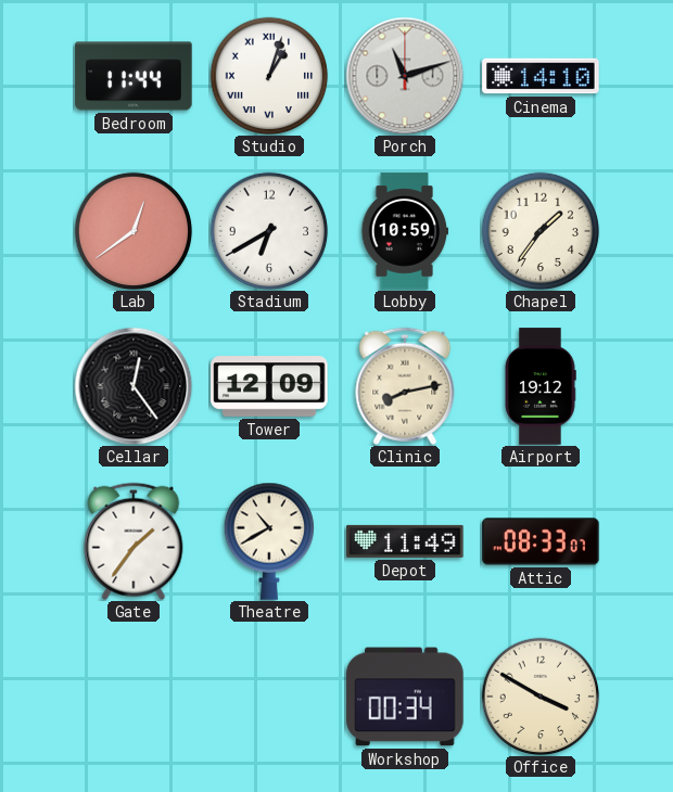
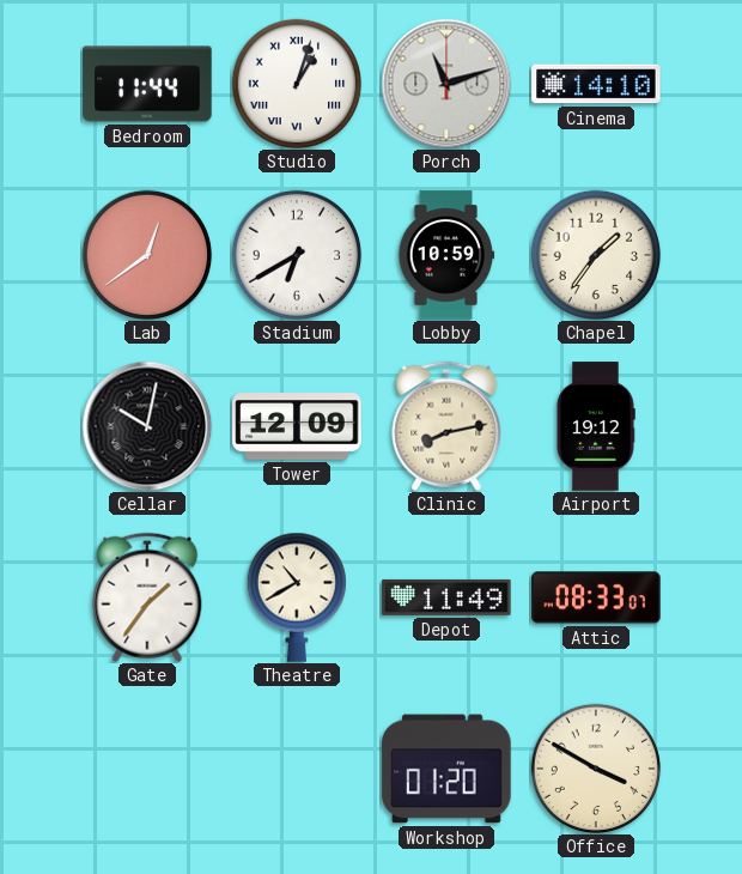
Cellar: 12:24 -> 10:02
Workshop: 00:34 -> 01:20
